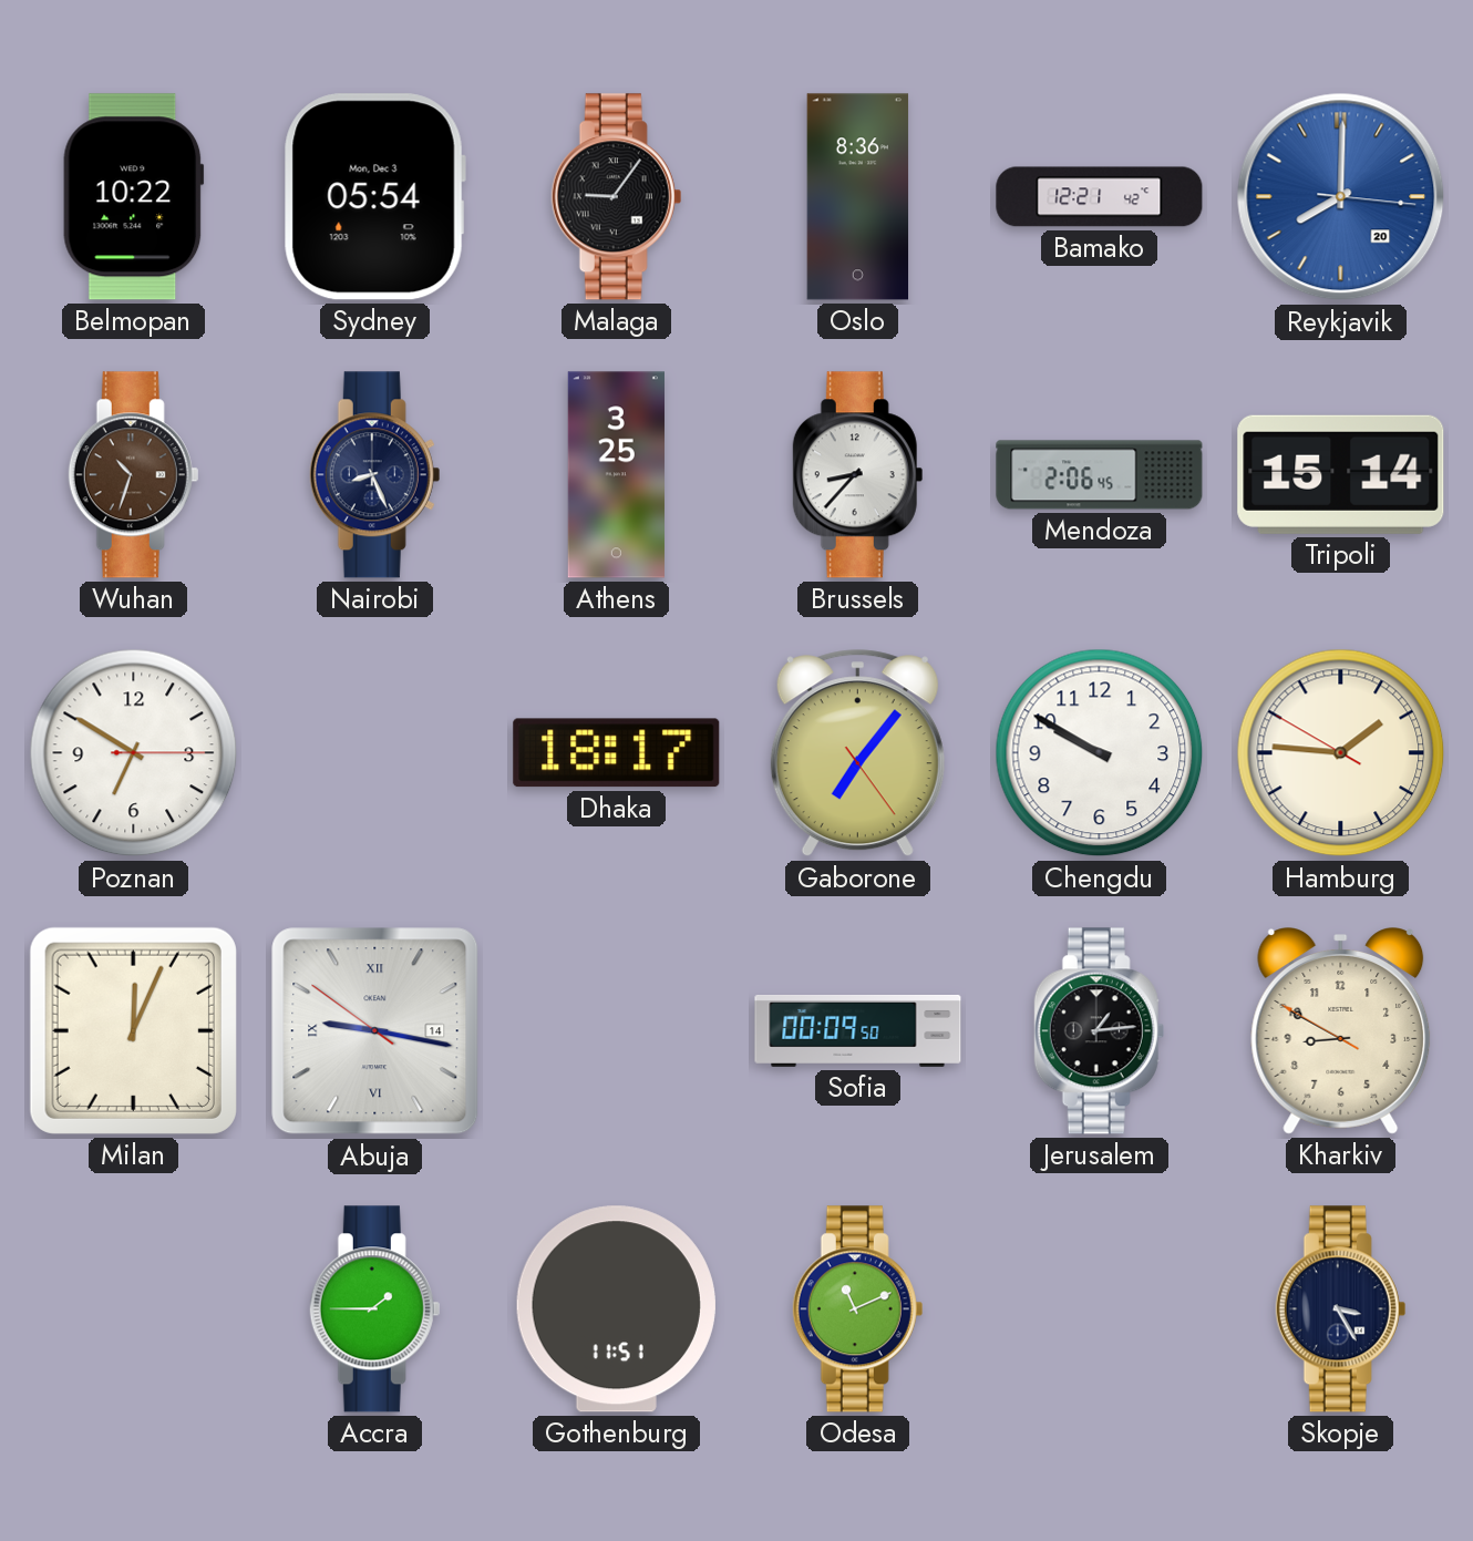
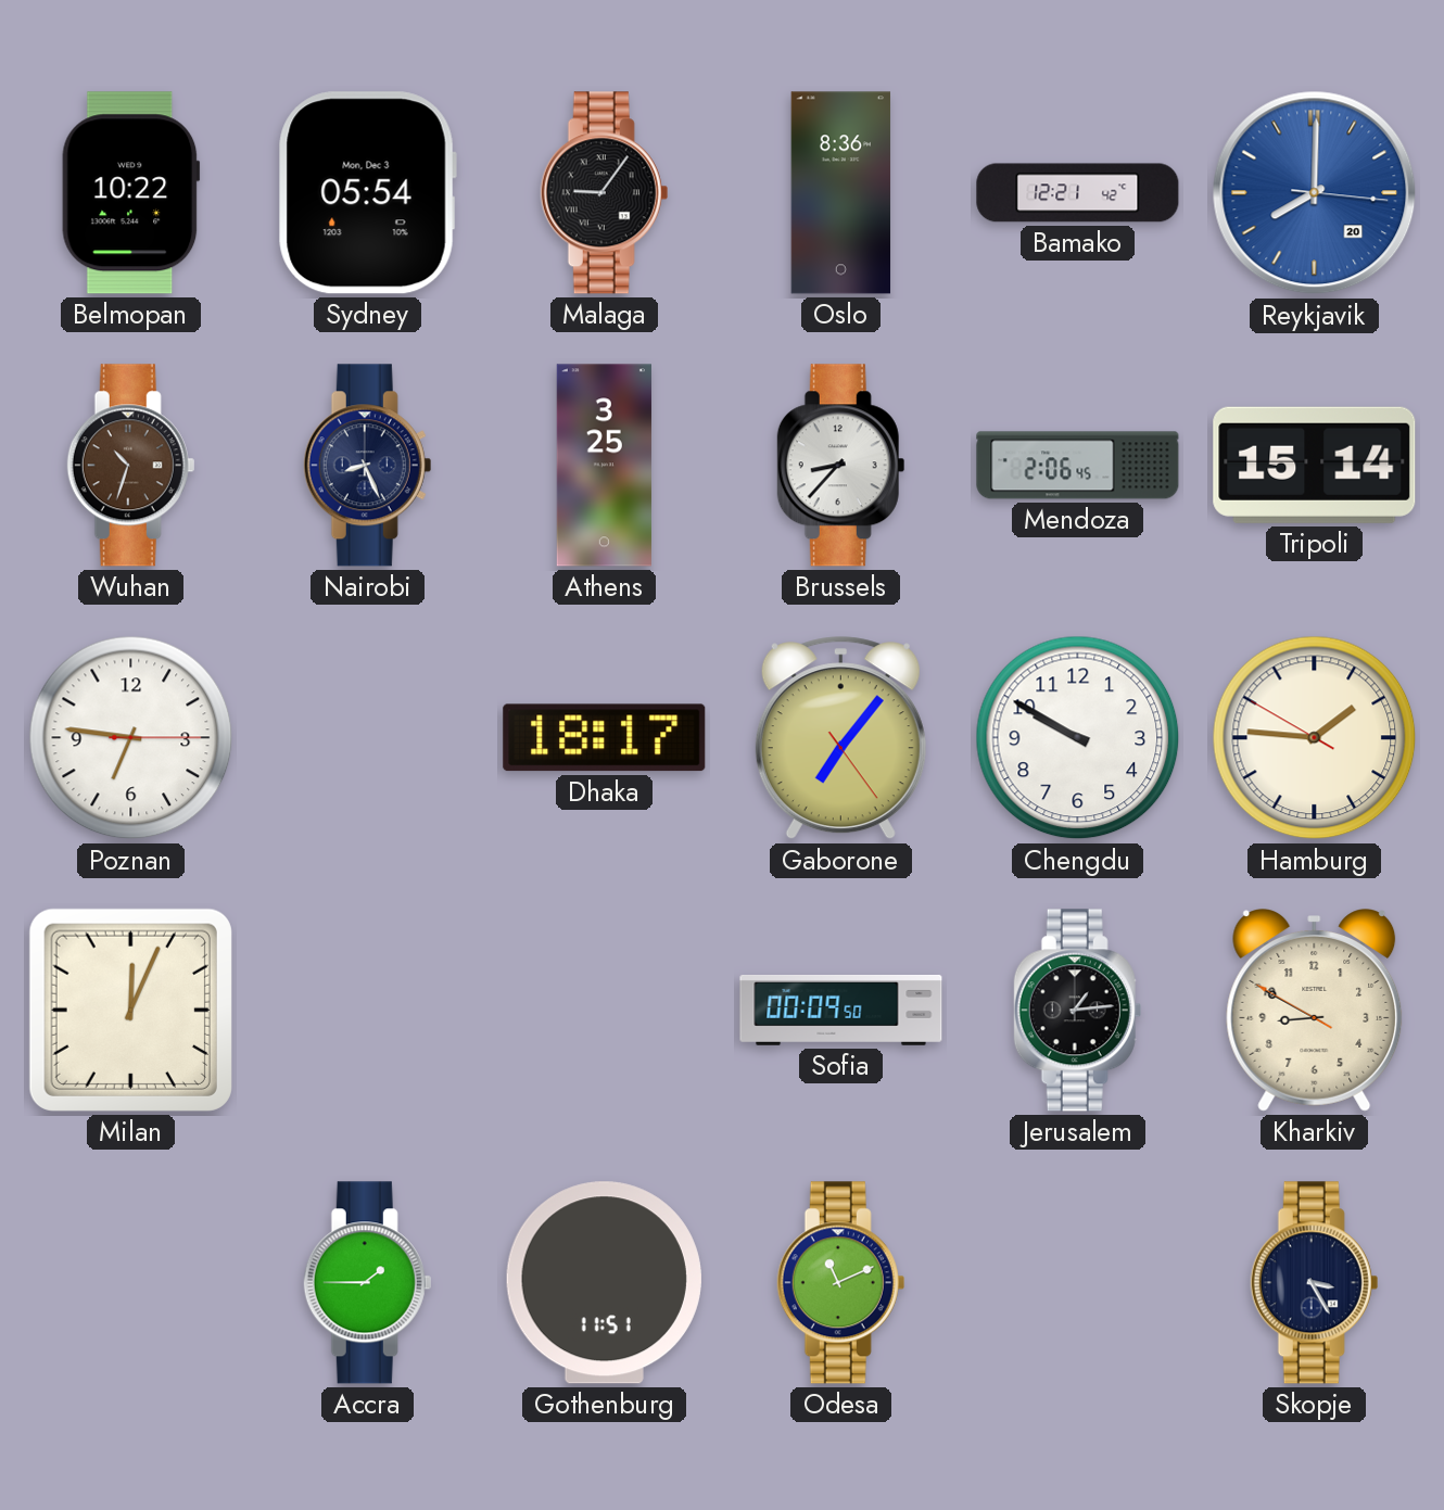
Poznan: 6:50 -> 6:46
Abuja: 9:16 -> none
